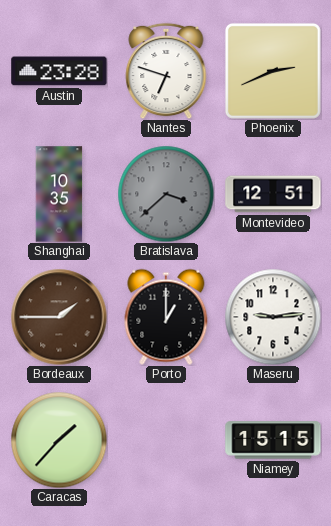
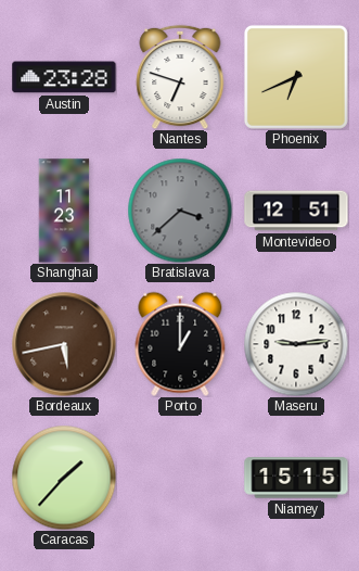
Phoenix: 2:41 -> 6:41
Shanghai: 10:35 -> 11:23
Bordeaux: 1:45 -> 5:43
